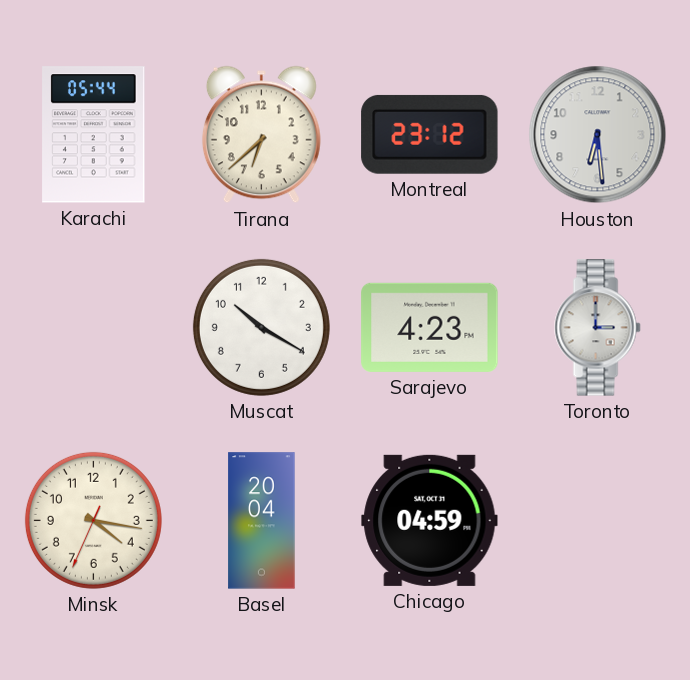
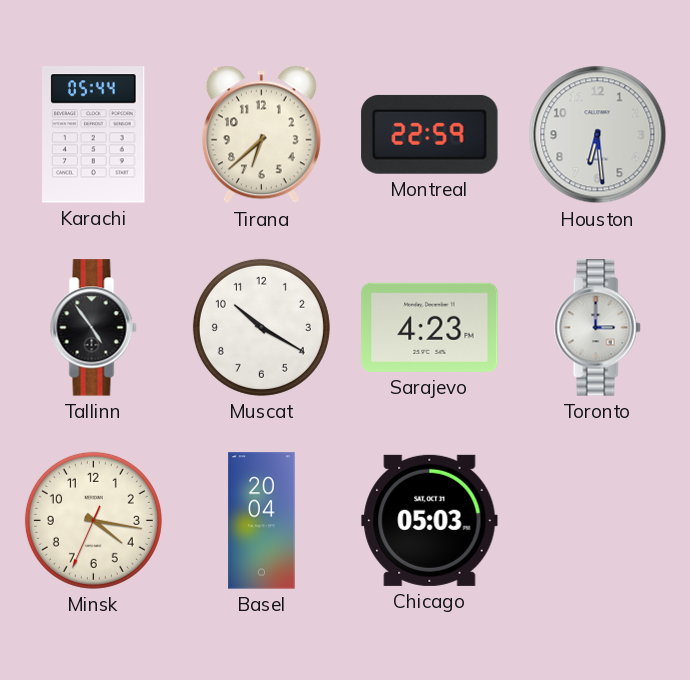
Montreal: 23:12 -> 22:59
Tallinn: none -> 4:54
Chicago: 04:59 -> 05:03
